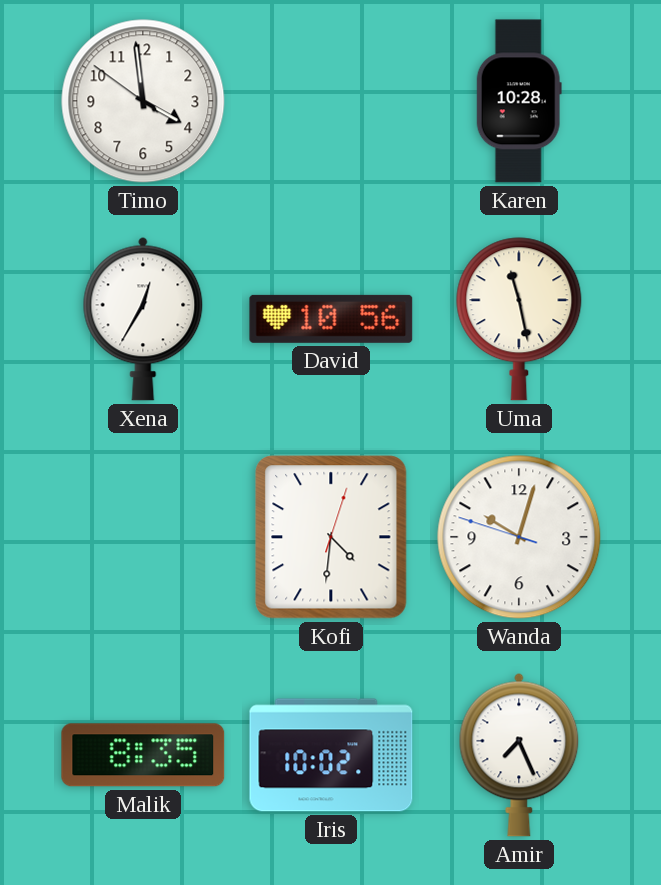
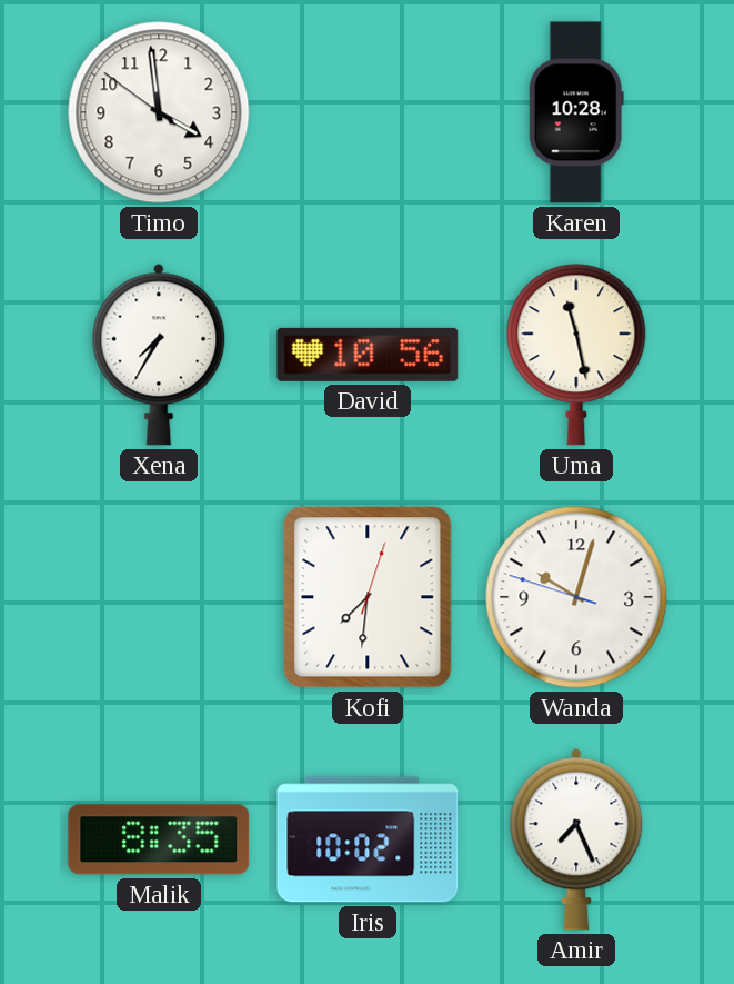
Xena: 12:35 -> 7:35
Kofi: 4:31 -> 7:31
